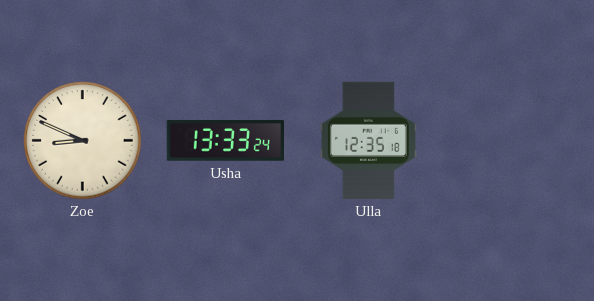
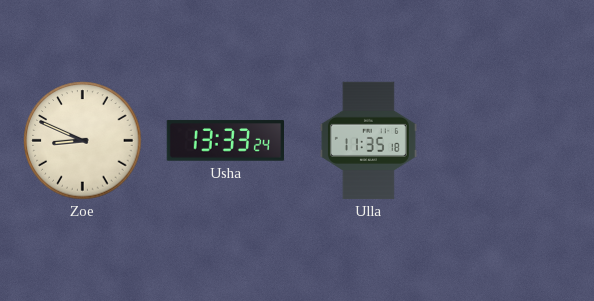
Ulla: 12:35 -> 11:35
